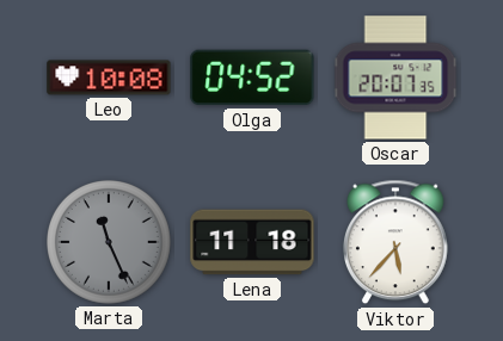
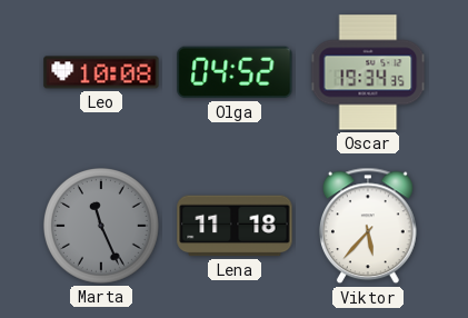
Oscar: 20:07 -> 19:34
